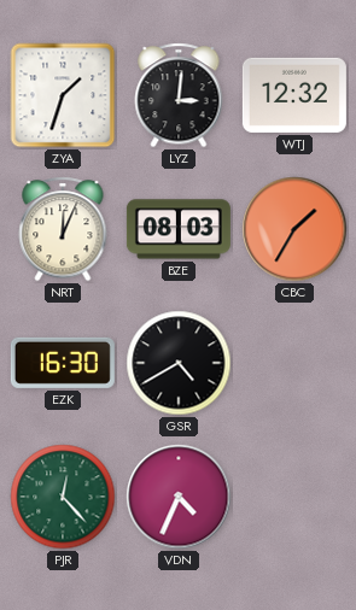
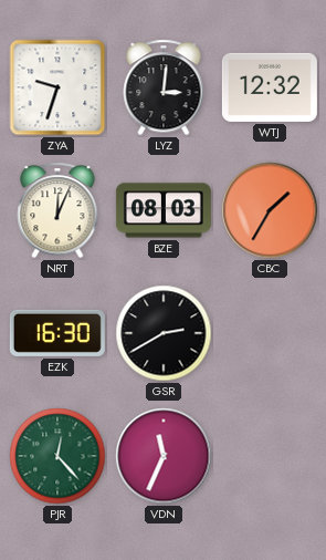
ZYA: 1:33 -> 9:33
GSR: 4:40 -> 2:40
VDN: 4:34 -> 11:34
